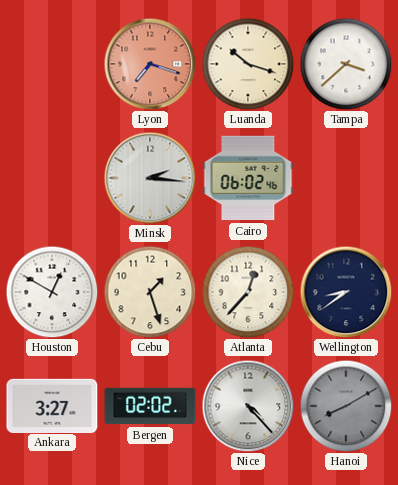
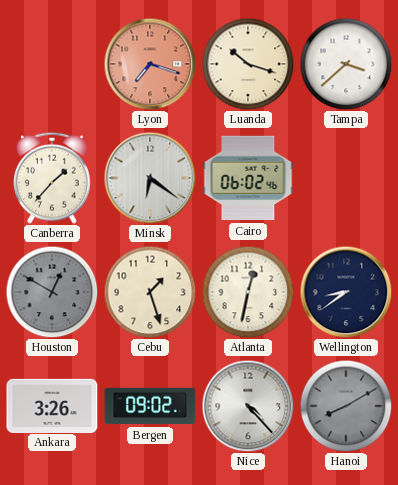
Canberra: none -> 1:37
Minsk: 2:16 -> 6:21
Houston dial: white -> grey
Atlanta: 12:37 -> 12:32
Ankara: 3:27 -> 3:26
Bergen: 02:02 -> 09:02
